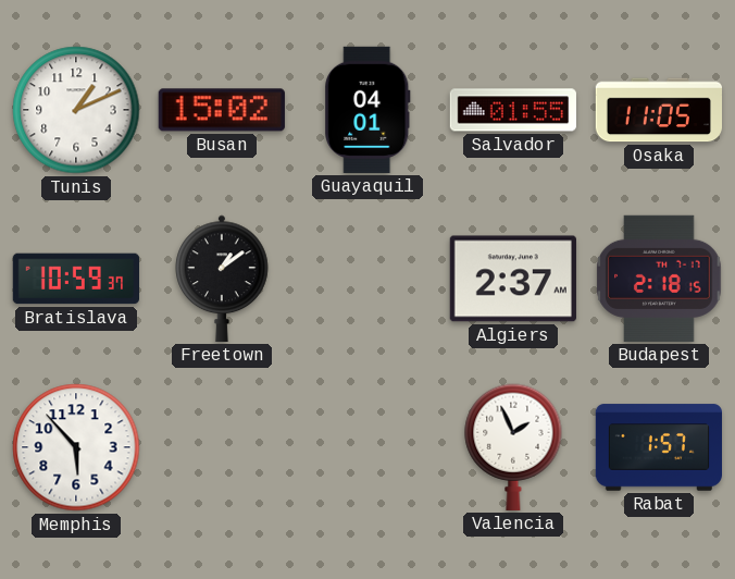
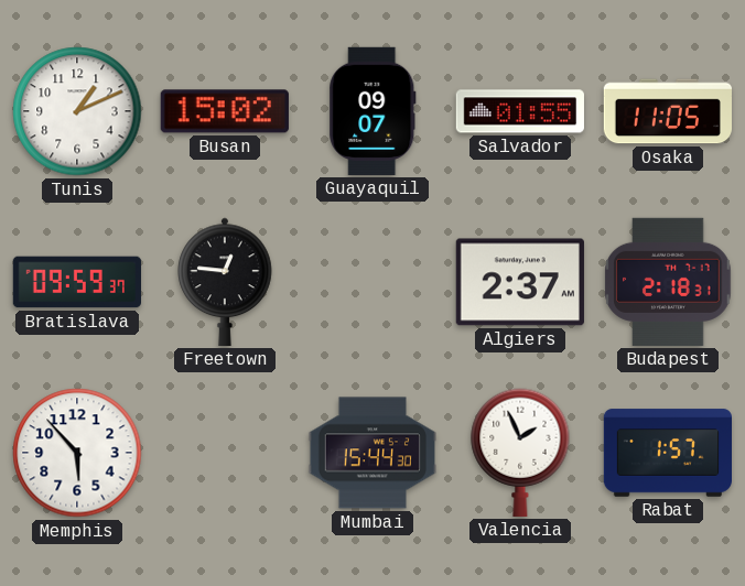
Guayaquil: 04:01 -> 09:07
Bratislava: 10:59 -> 09:59
Freetown: 1:09 -> 12:46
Budapest: 2:18:15 -> 2:18:31
Mumbai: none -> 15:44
